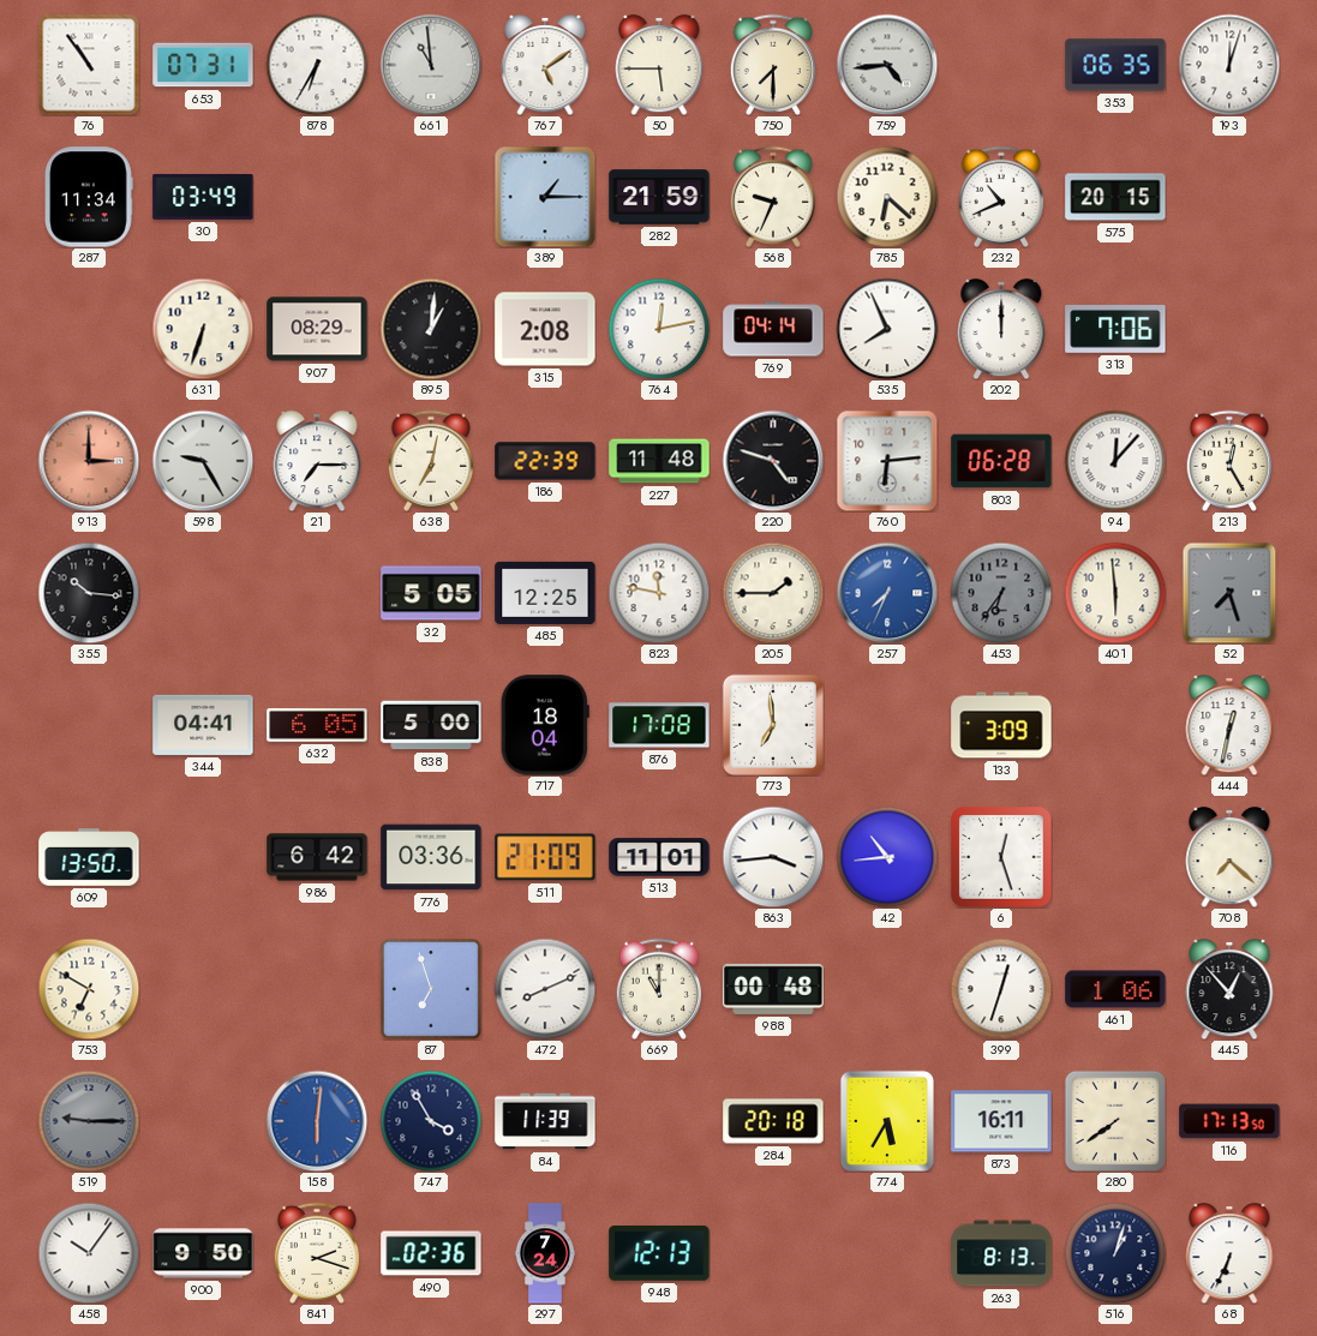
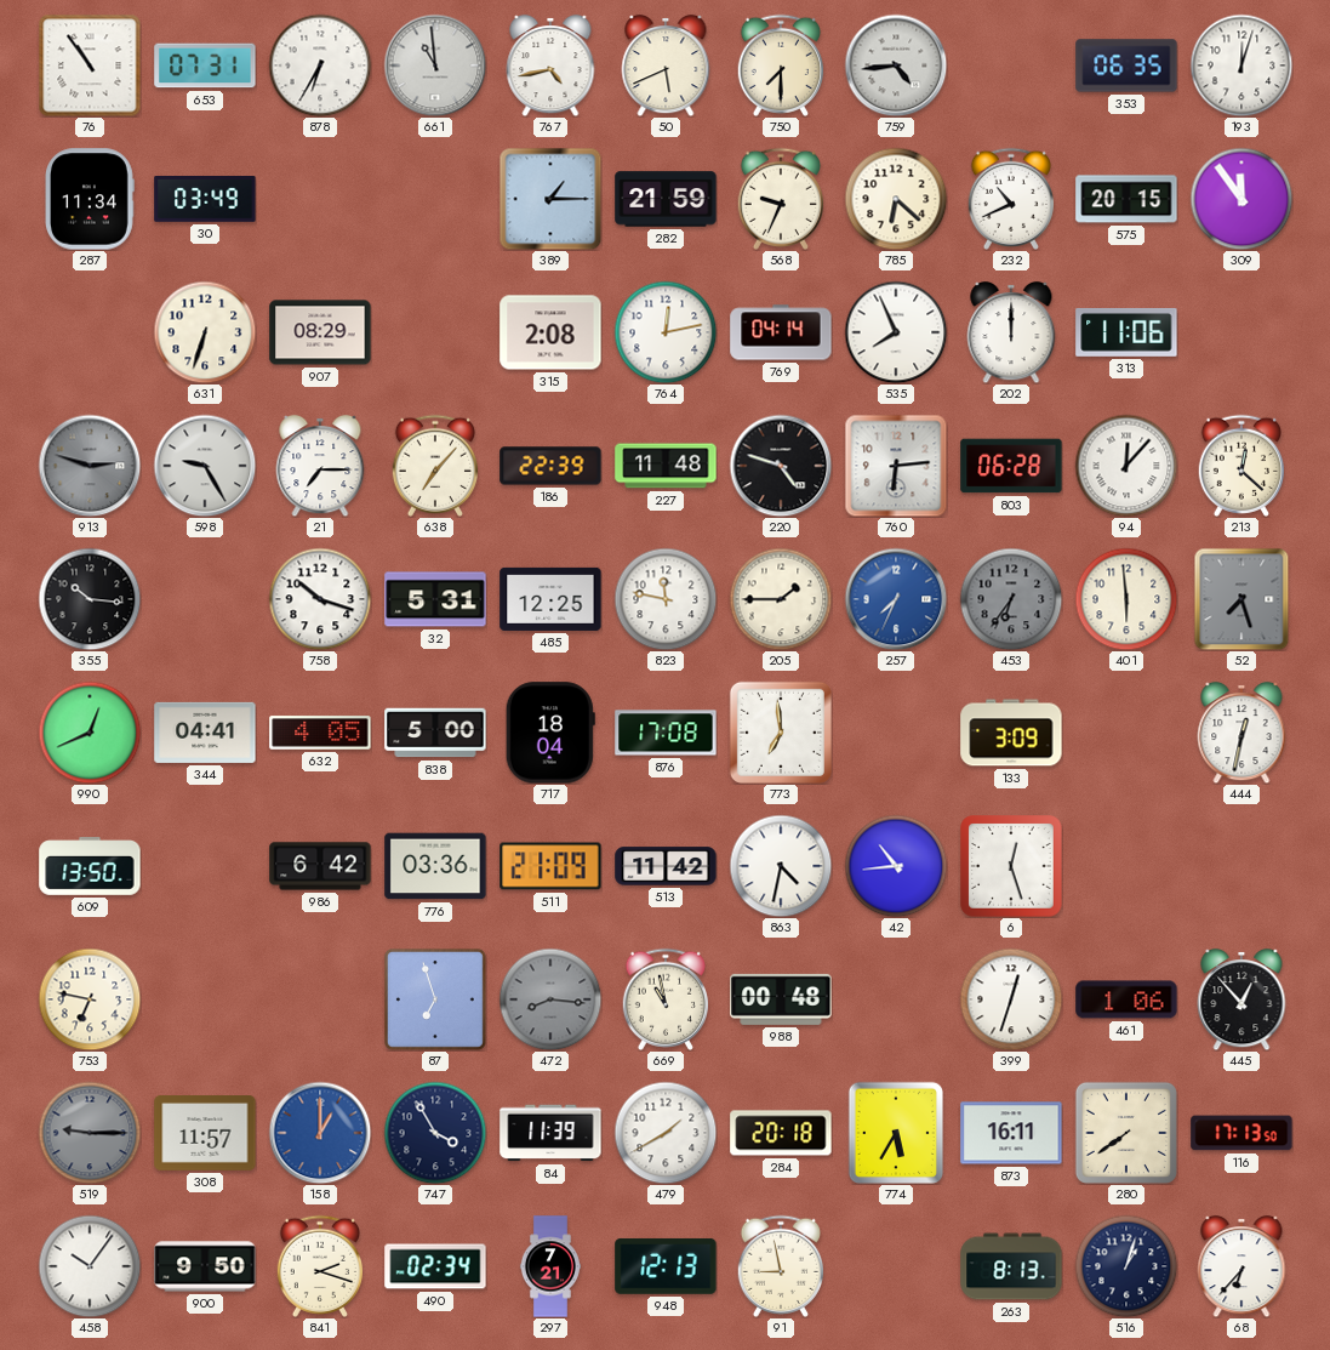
767: 5:09 -> 4:43
50: 5:45 -> 5:41
309: none -> 11:54
895: 1:01 -> none
313: 7:06 -> 11:06
913: 3:00 -> 2:48
913 dial: salmon -> grey
638: 7:02 -> 7:07
213: 12:25 -> 12:22
758: none -> 10:18
32: 5:05 -> 5:31
990: none -> 12:41
632: 6:05 -> 4:05
513: 11:01 -> 11:42
863: 3:44 -> 4:32
708: 7:22 -> none
753: 6:50 -> 6:47
472: 8:11 -> 8:16
472 dial: white -> grey
669: 11:00 -> 10:58
308: none -> 11:57
158: 6:01 -> 1:00
479: none -> 1:40
490: 02:36 -> 02:34
297: 7:24 -> 7:21
91: none -> 8:58
68: 6:34 -> 6:37
